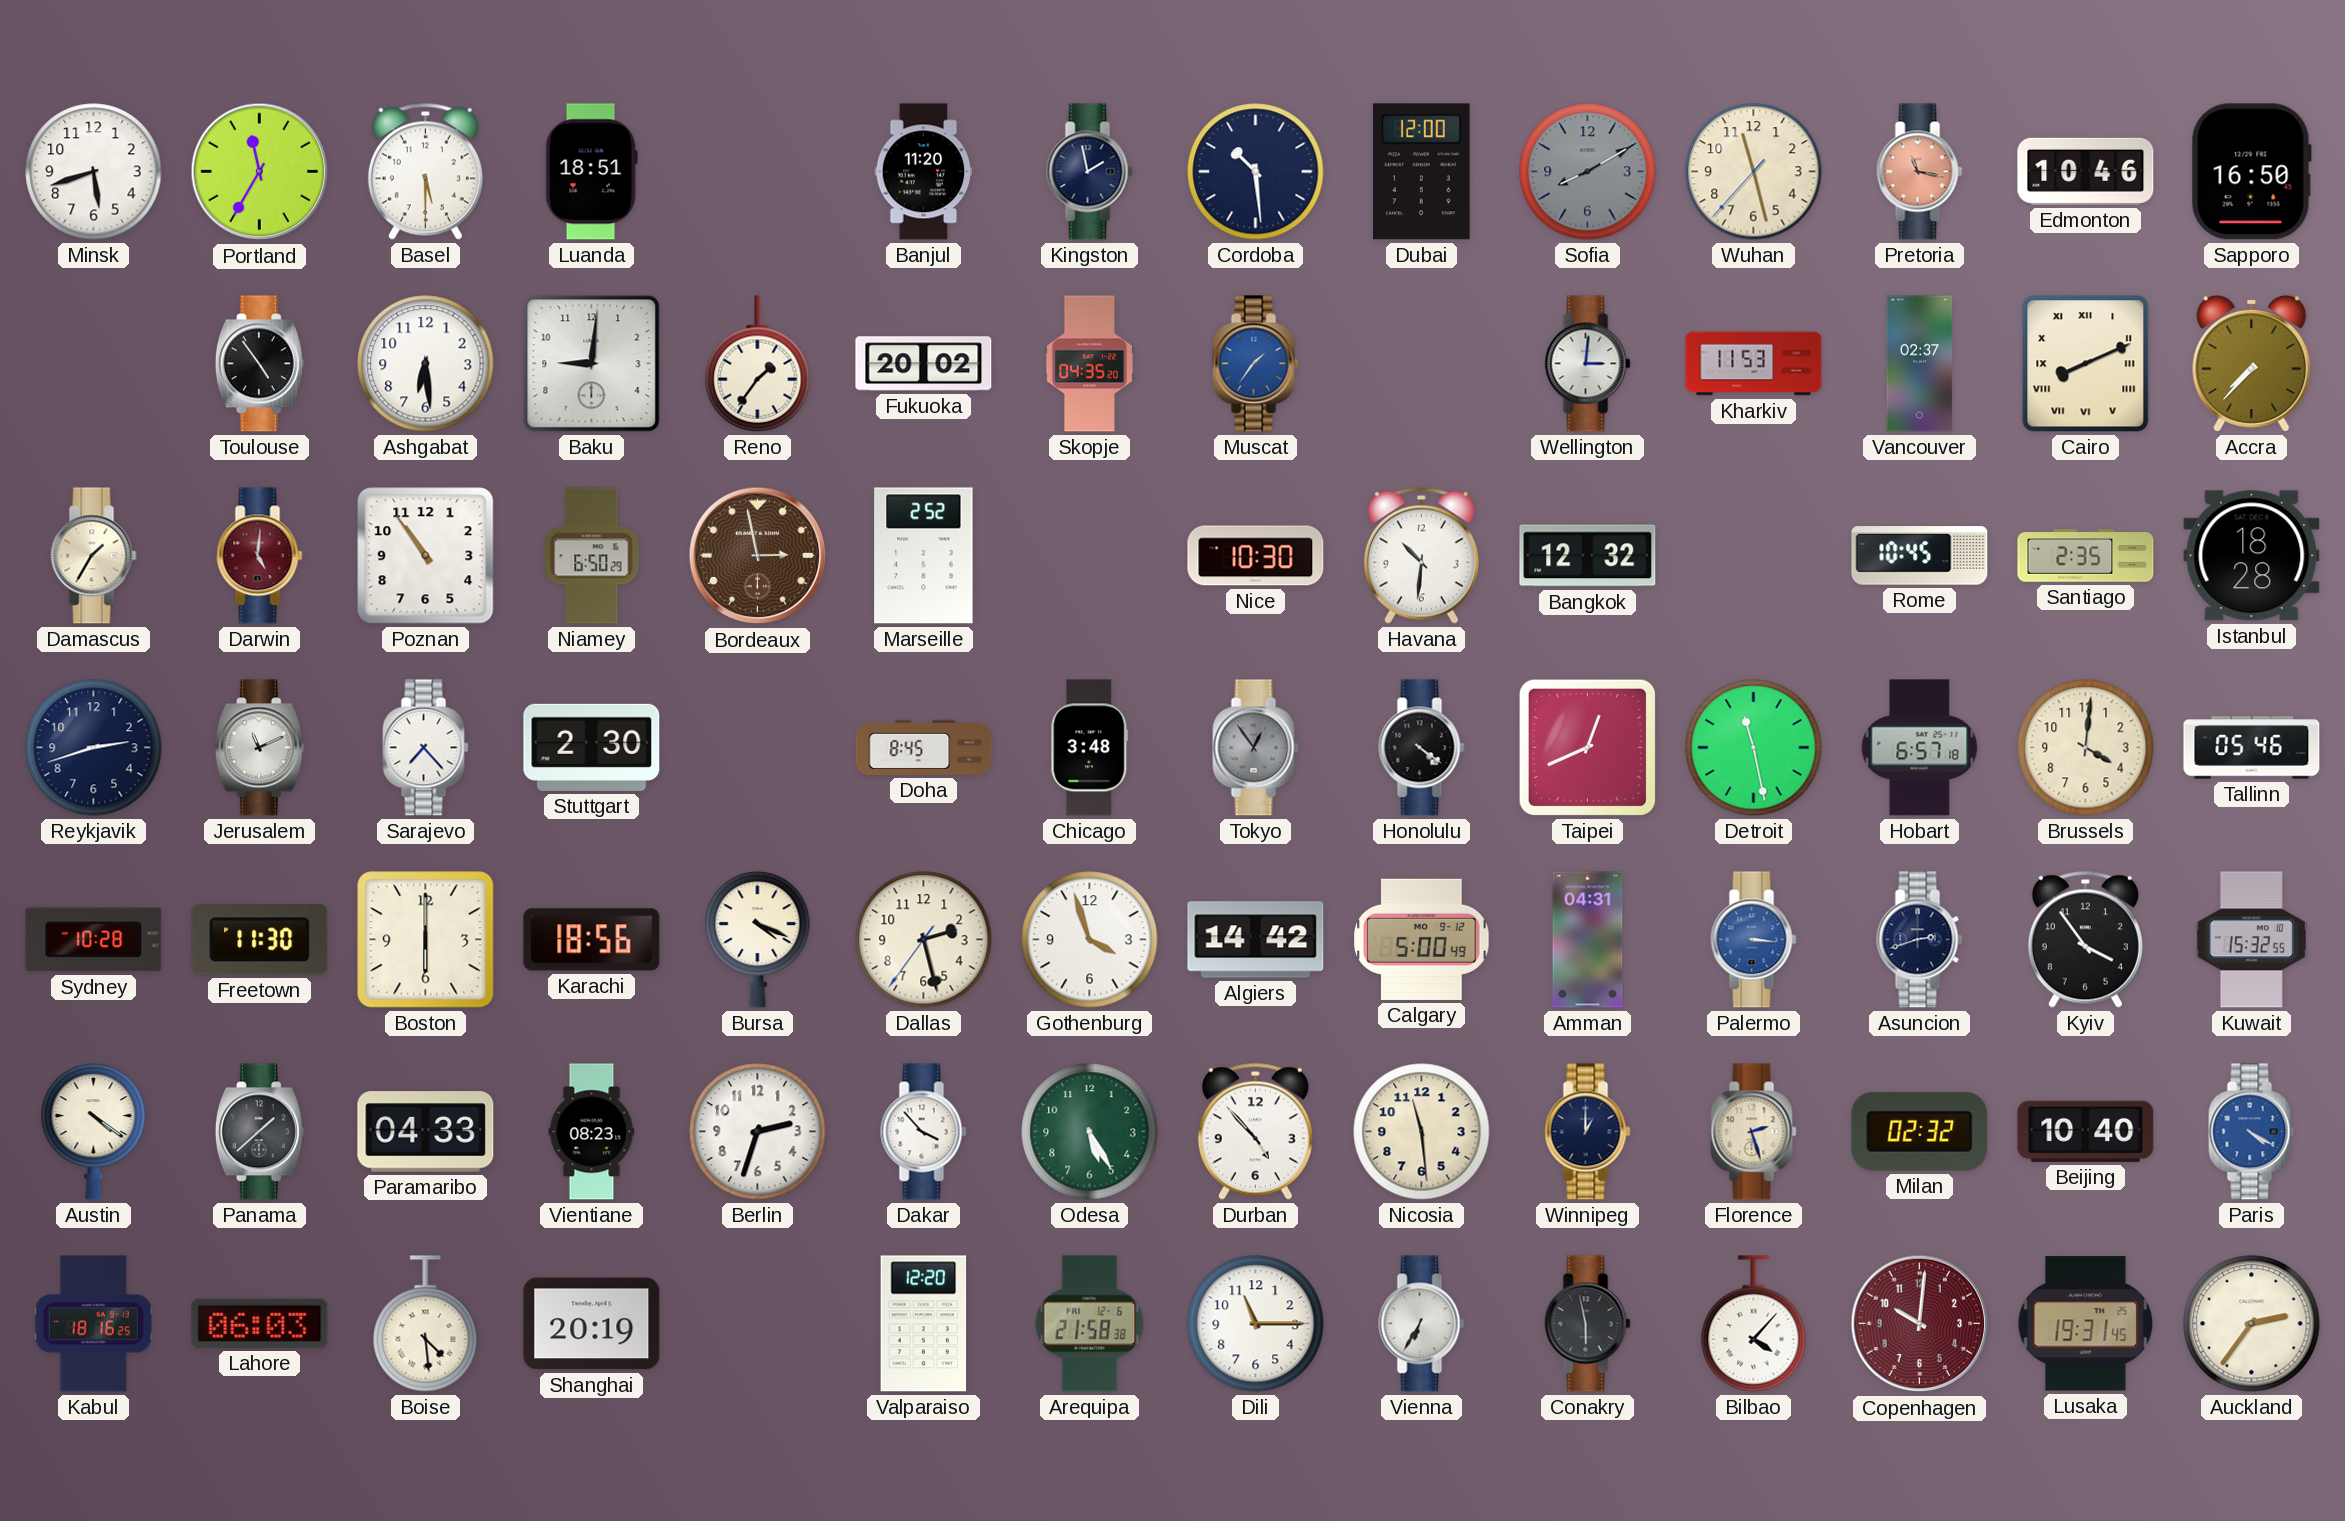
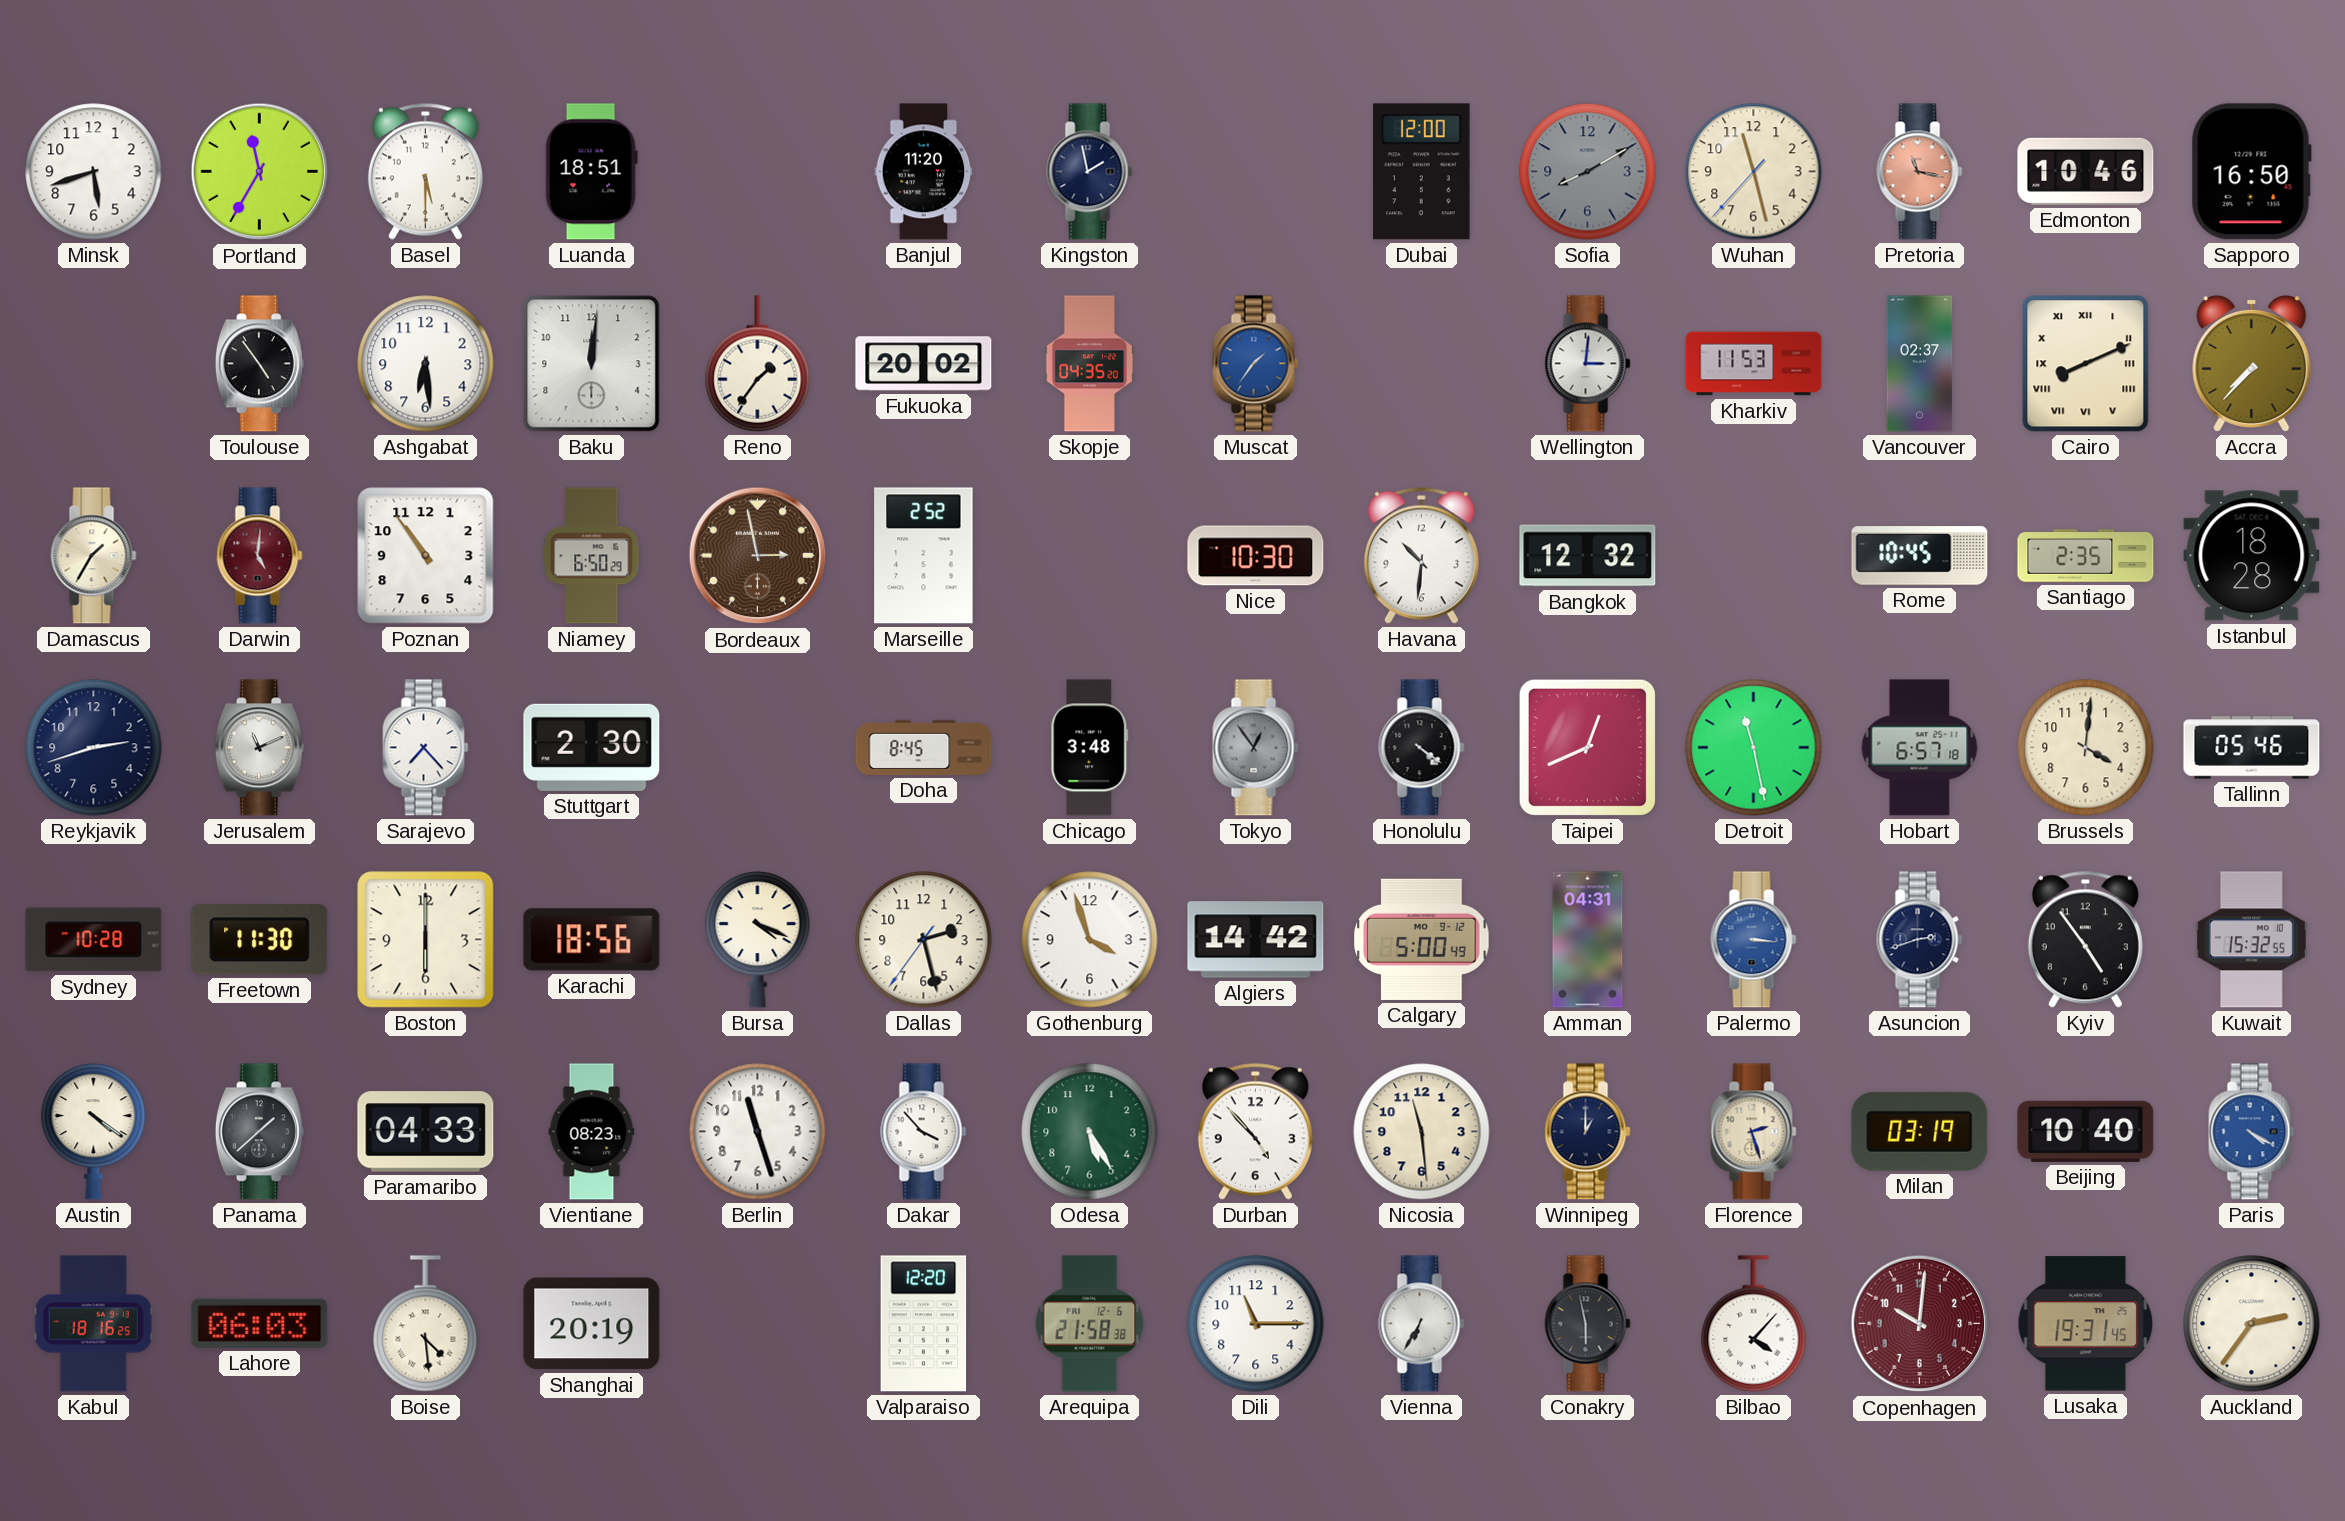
Cordoba: 10:29 -> none
Baku: 9:01 -> 12:01
Kyiv: 3:54 -> 4:54
Berlin: 2:33 -> 11:27
Milan: 02:32 -> 03:19
